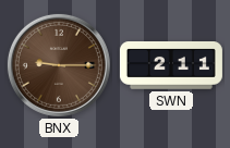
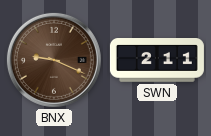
BNX: 9:15 -> 9:19
